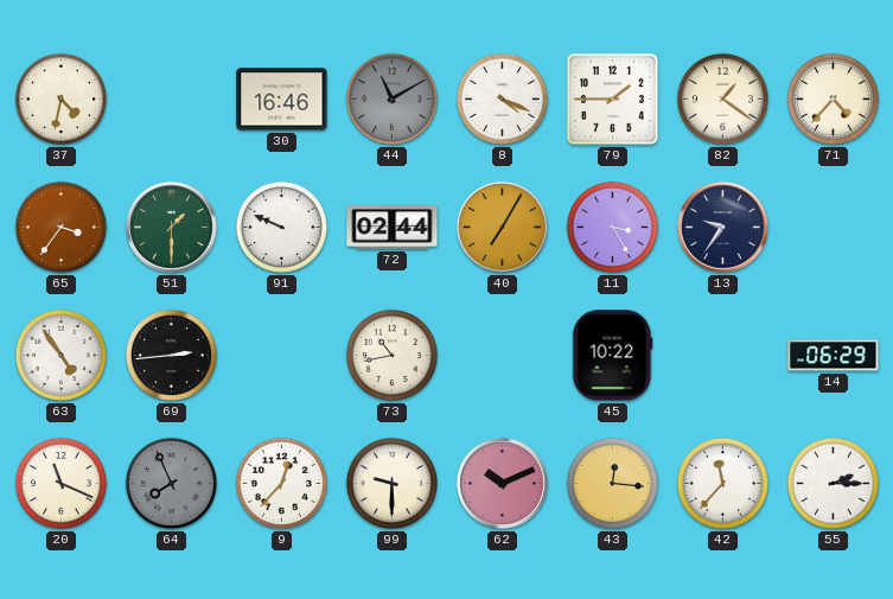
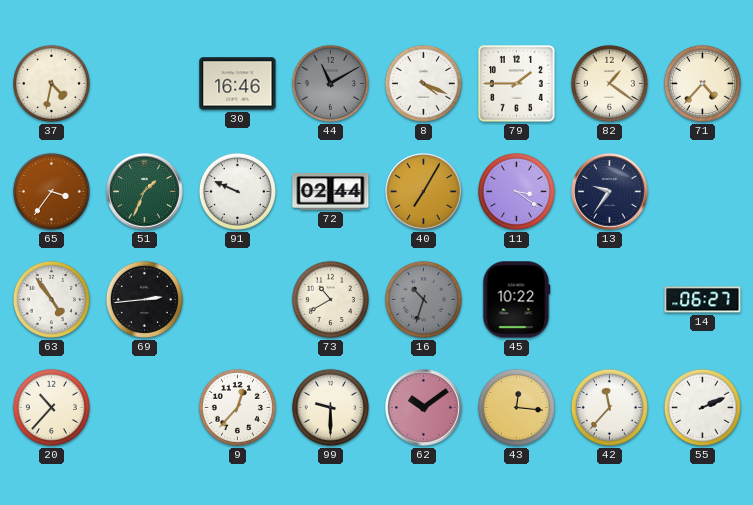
51: 1:30 -> 1:34
11: 3:25 -> 3:21
73: 10:43 -> 10:40
16: none -> 10:33
14: 06:29 -> 06:27
20: 11:19 -> 10:37
64: 7:56 -> none
62: 10:11 -> 10:09
55: 2:15 -> 2:11
